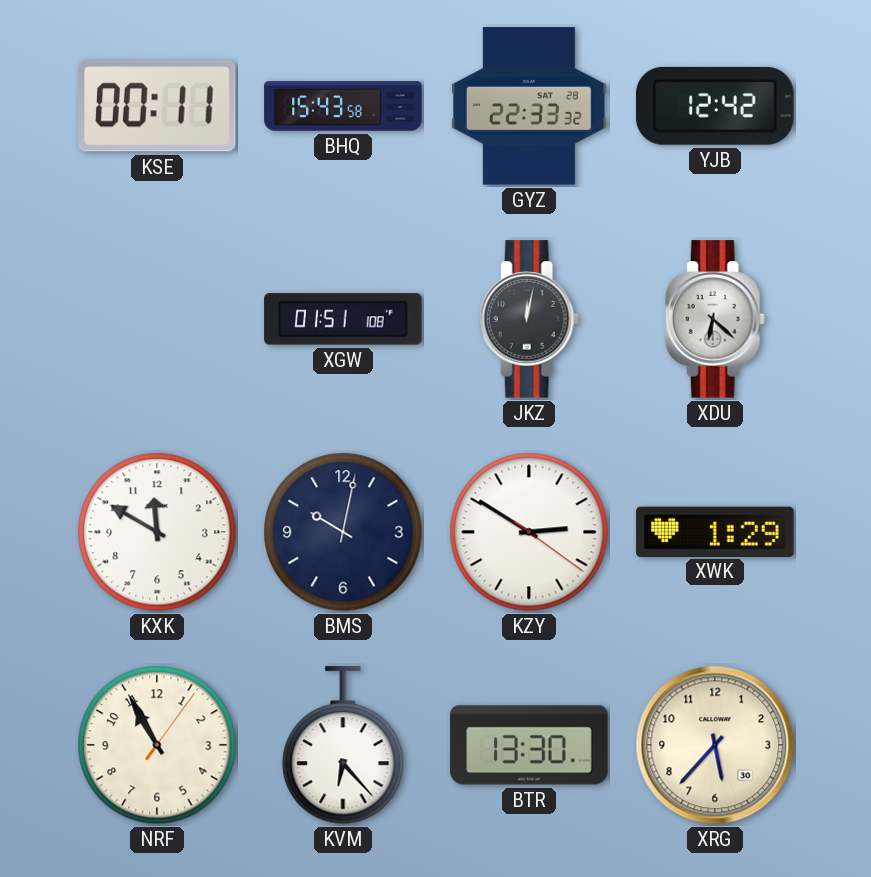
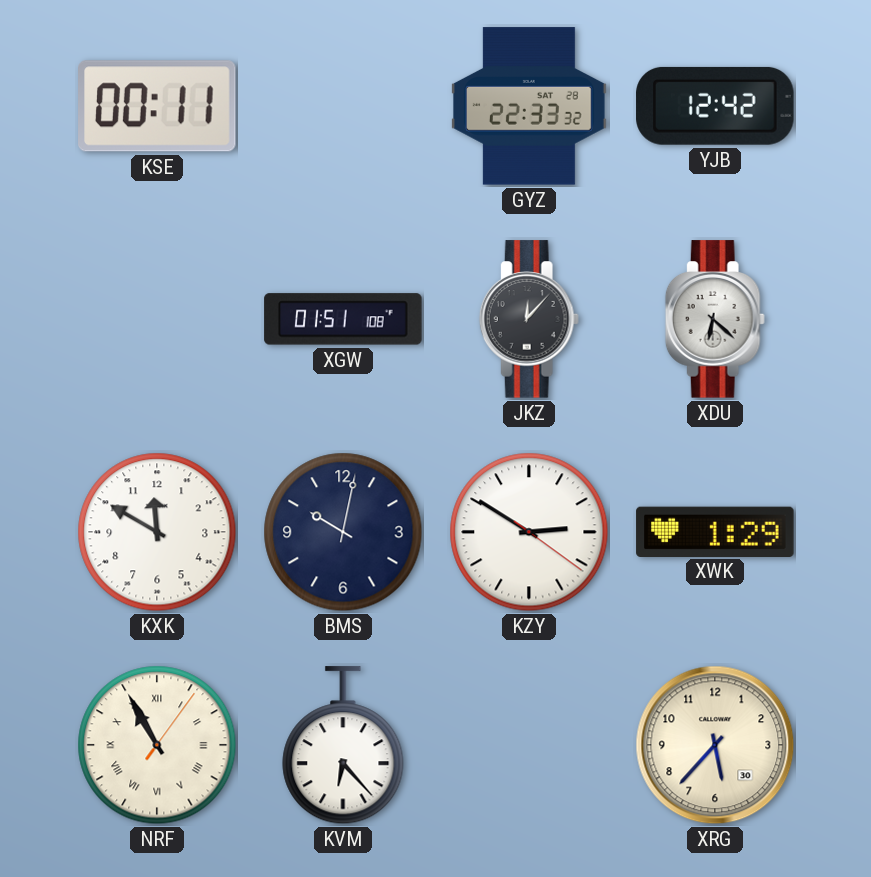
BHQ: 15:43 -> none
JKZ: 12:02 -> 12:07
NRF numerals: Arabic -> Roman
BTR: 13:30 -> none
